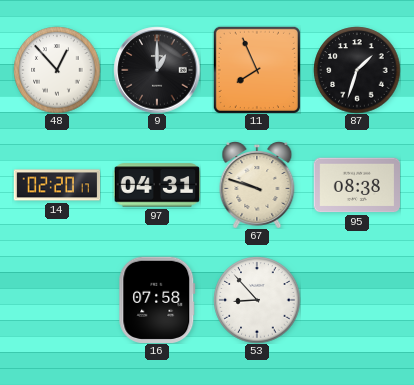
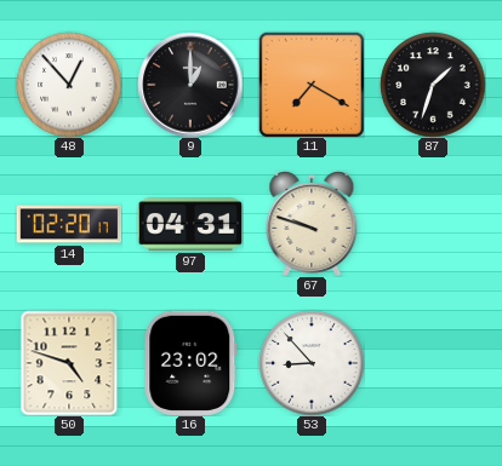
11: 7:56 -> 7:20
95: 08:38 -> none
50: none -> 4:48
16: 07:58 -> 23:02
